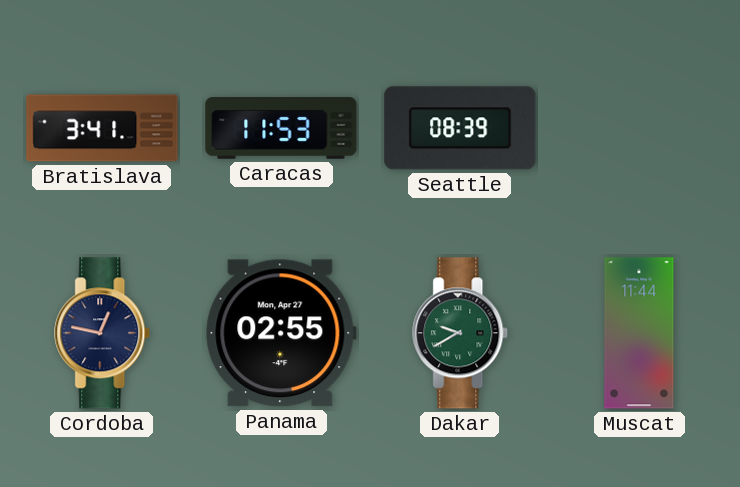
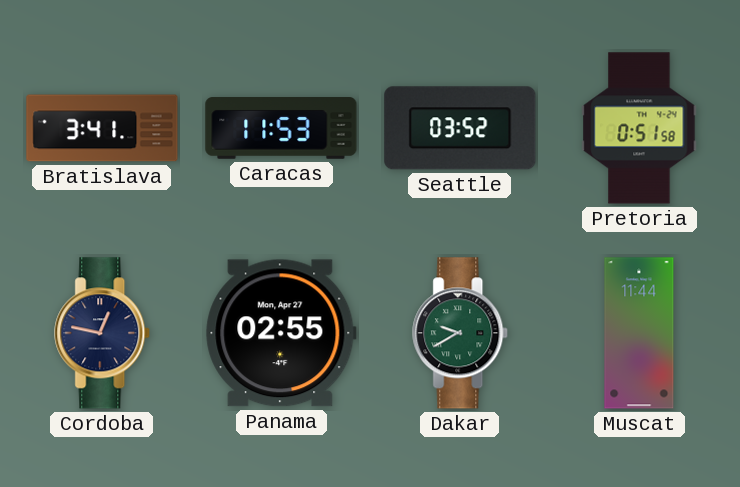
Seattle: 08:39 -> 03:52
Pretoria: none -> 0:51
